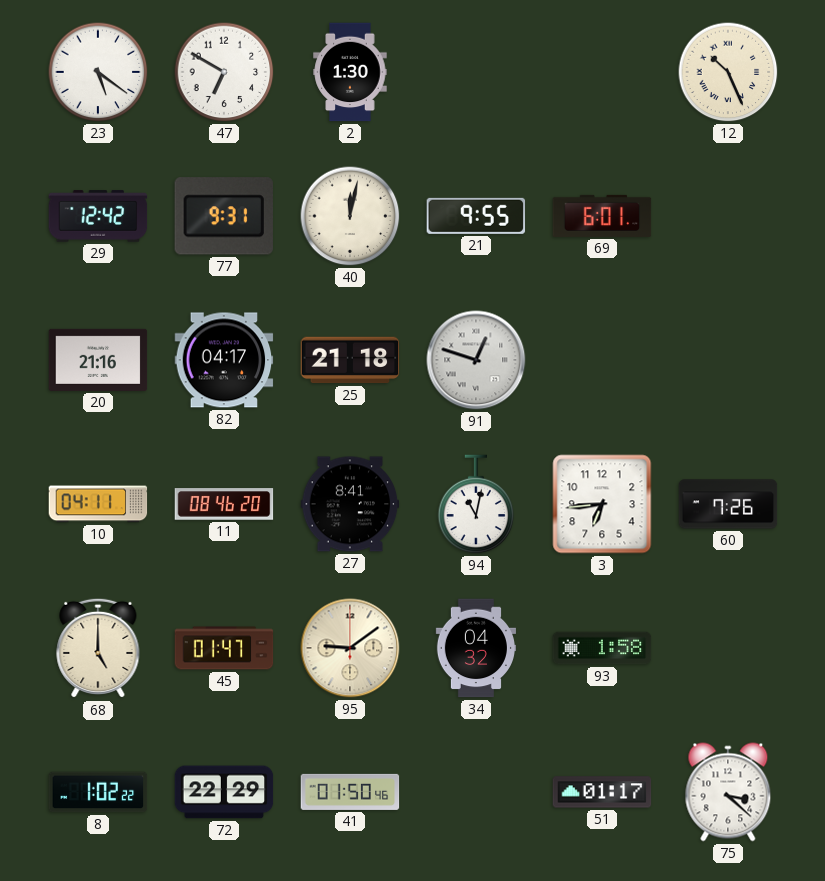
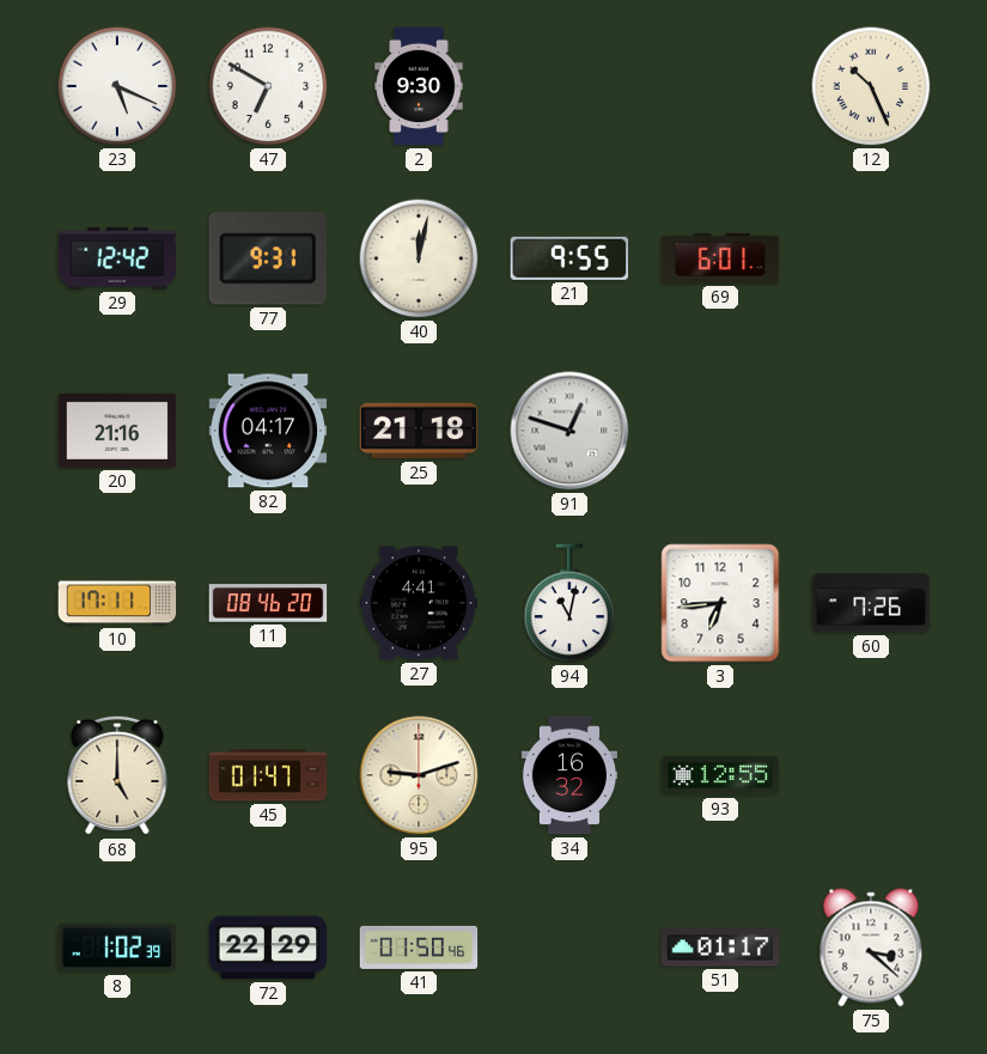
23: 5:21 -> 5:19
2: 1:30 -> 9:30
10: 04:11 -> 17:11
27: 8:41 -> 4:41
95: 9:09 -> 9:12
34: 04:32 -> 16:32
93: 1:58 -> 12:55
8: 1:02:22 -> 1:02:39
